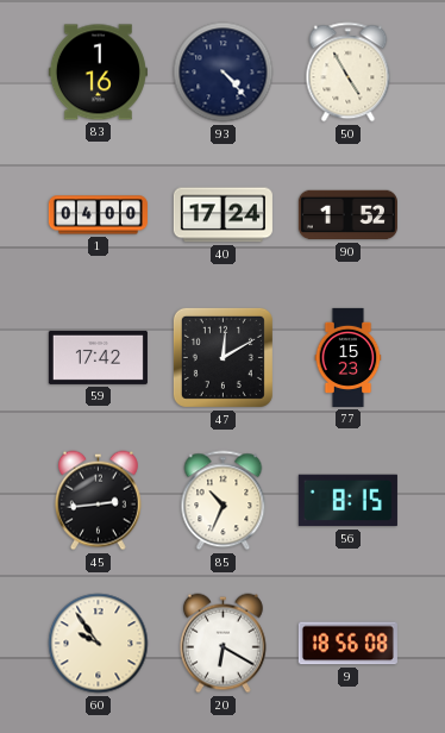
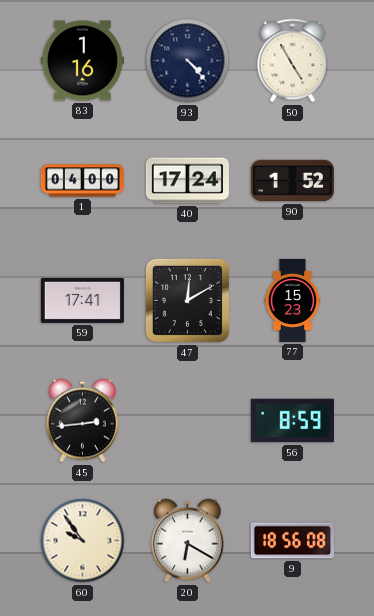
59: 17:42 -> 17:41
85: 10:34 -> none
56: 8:15 -> 8:59
